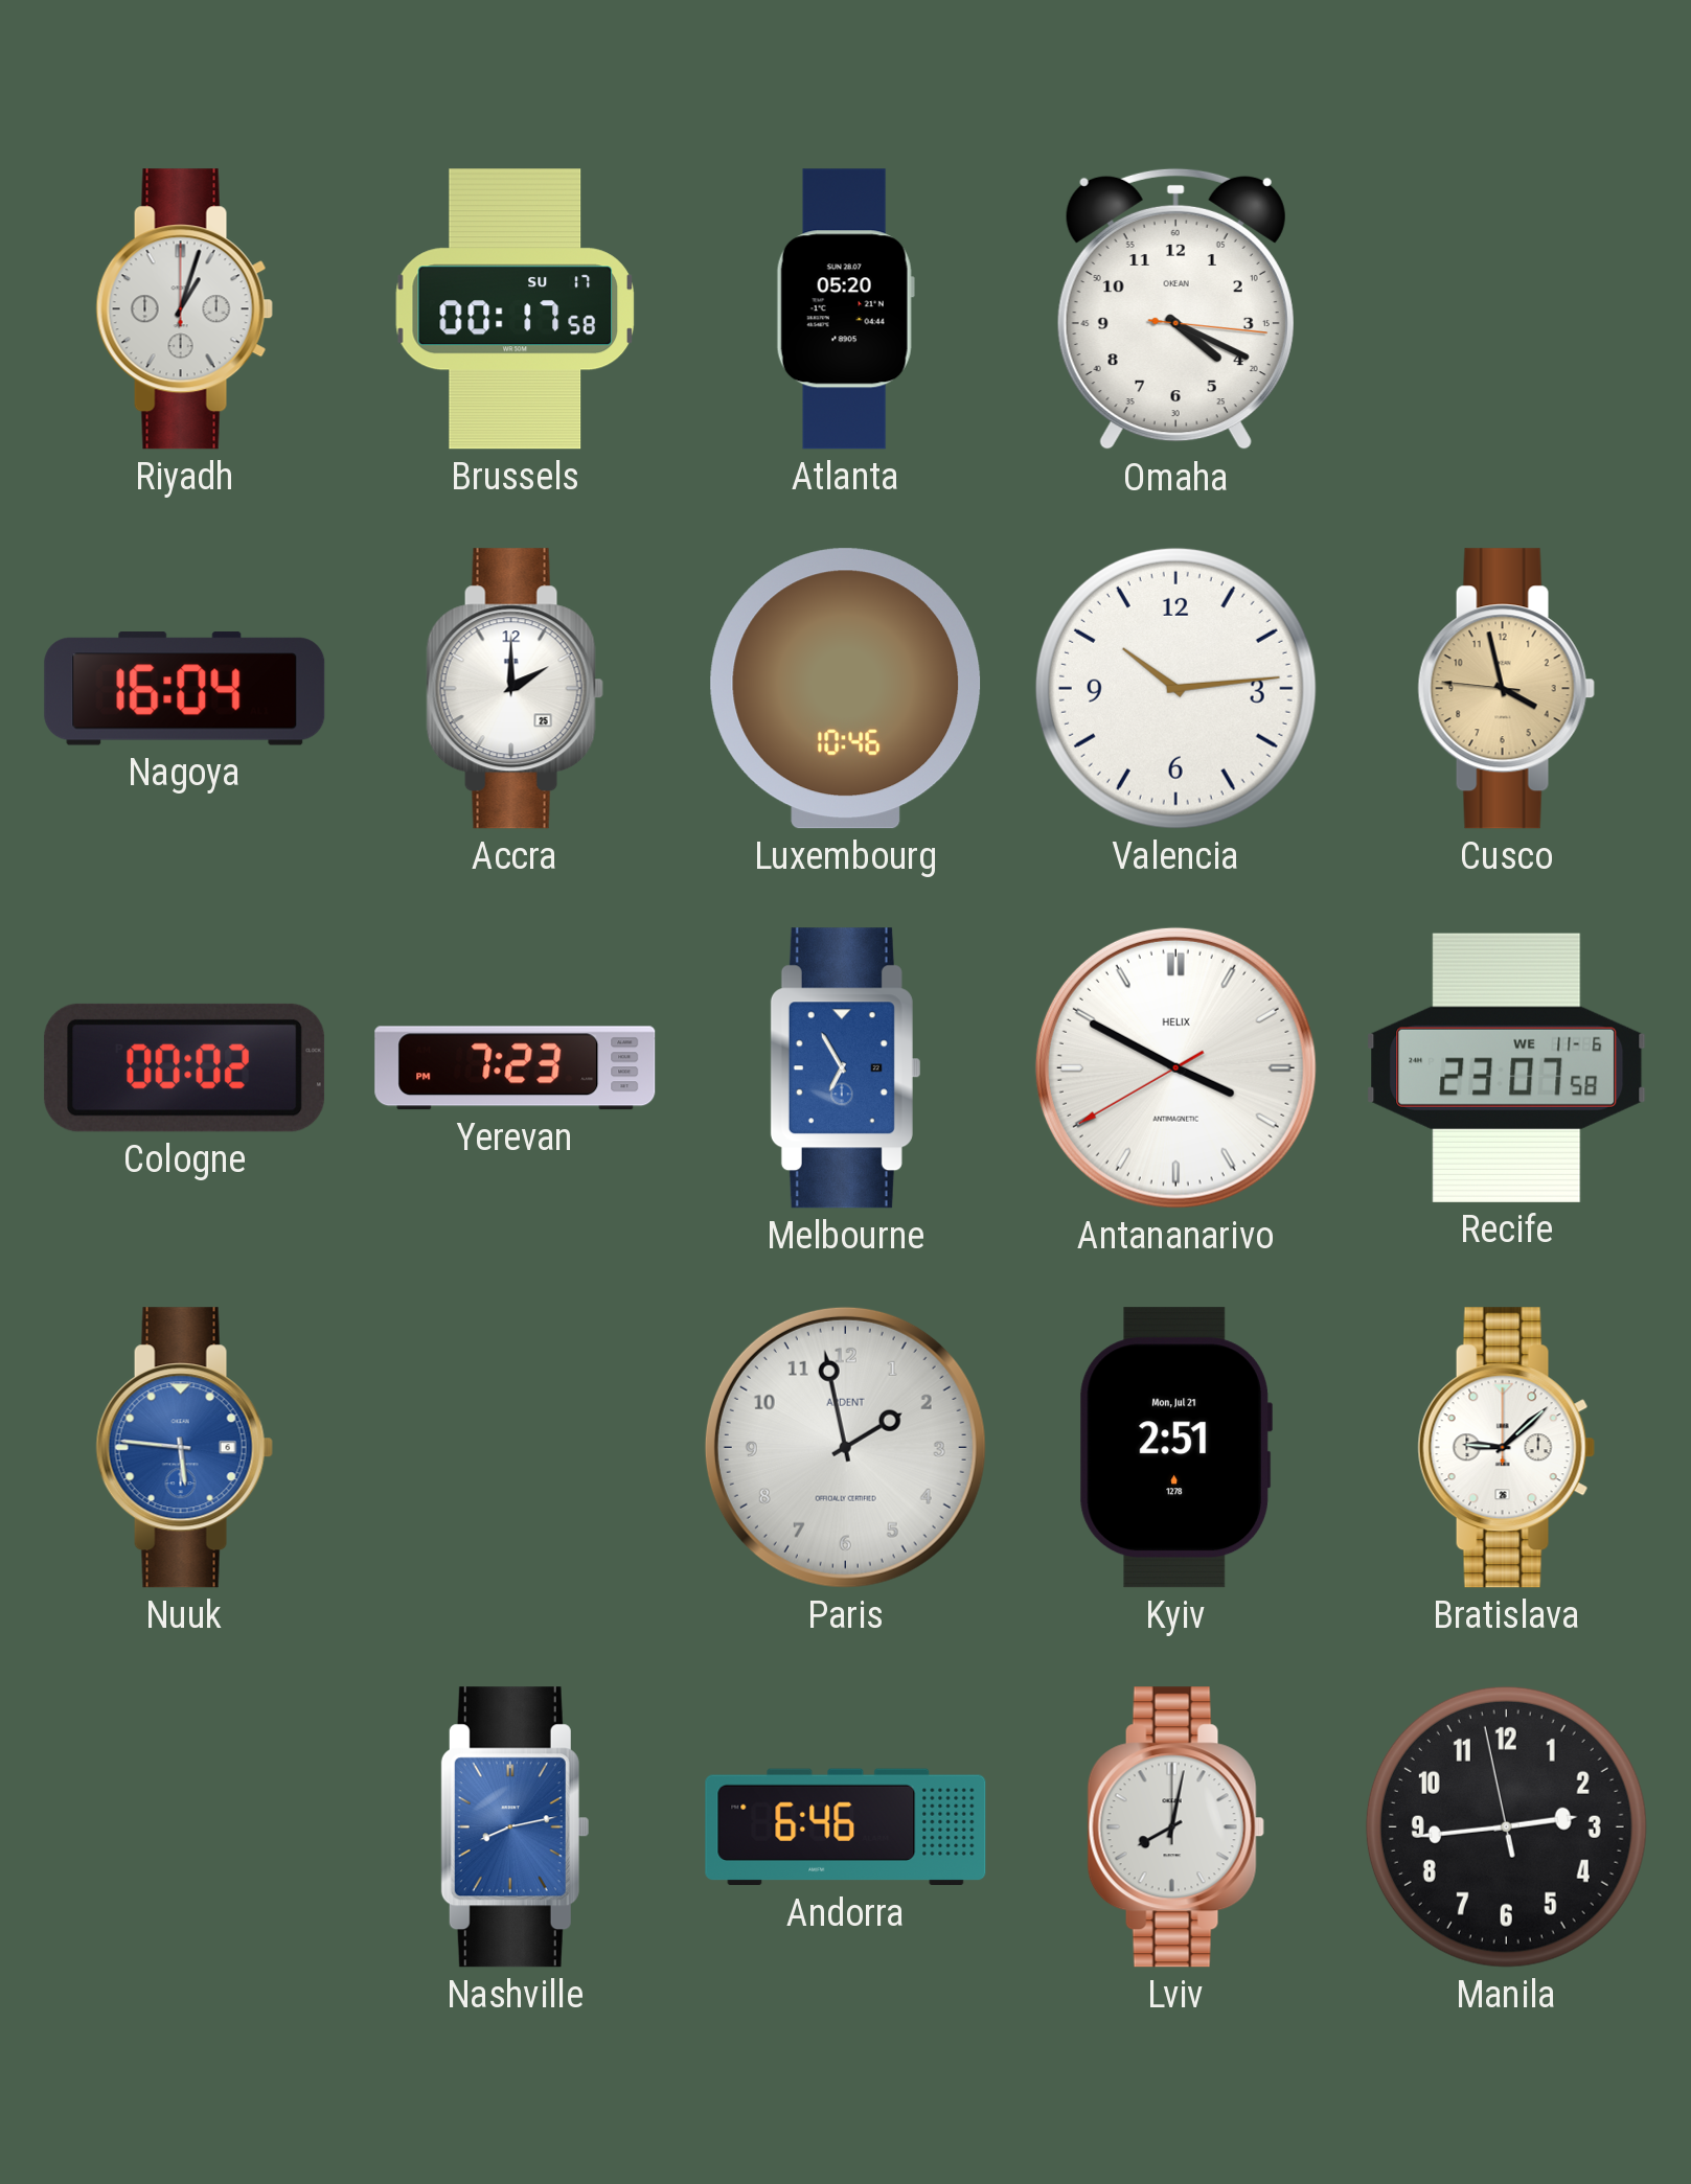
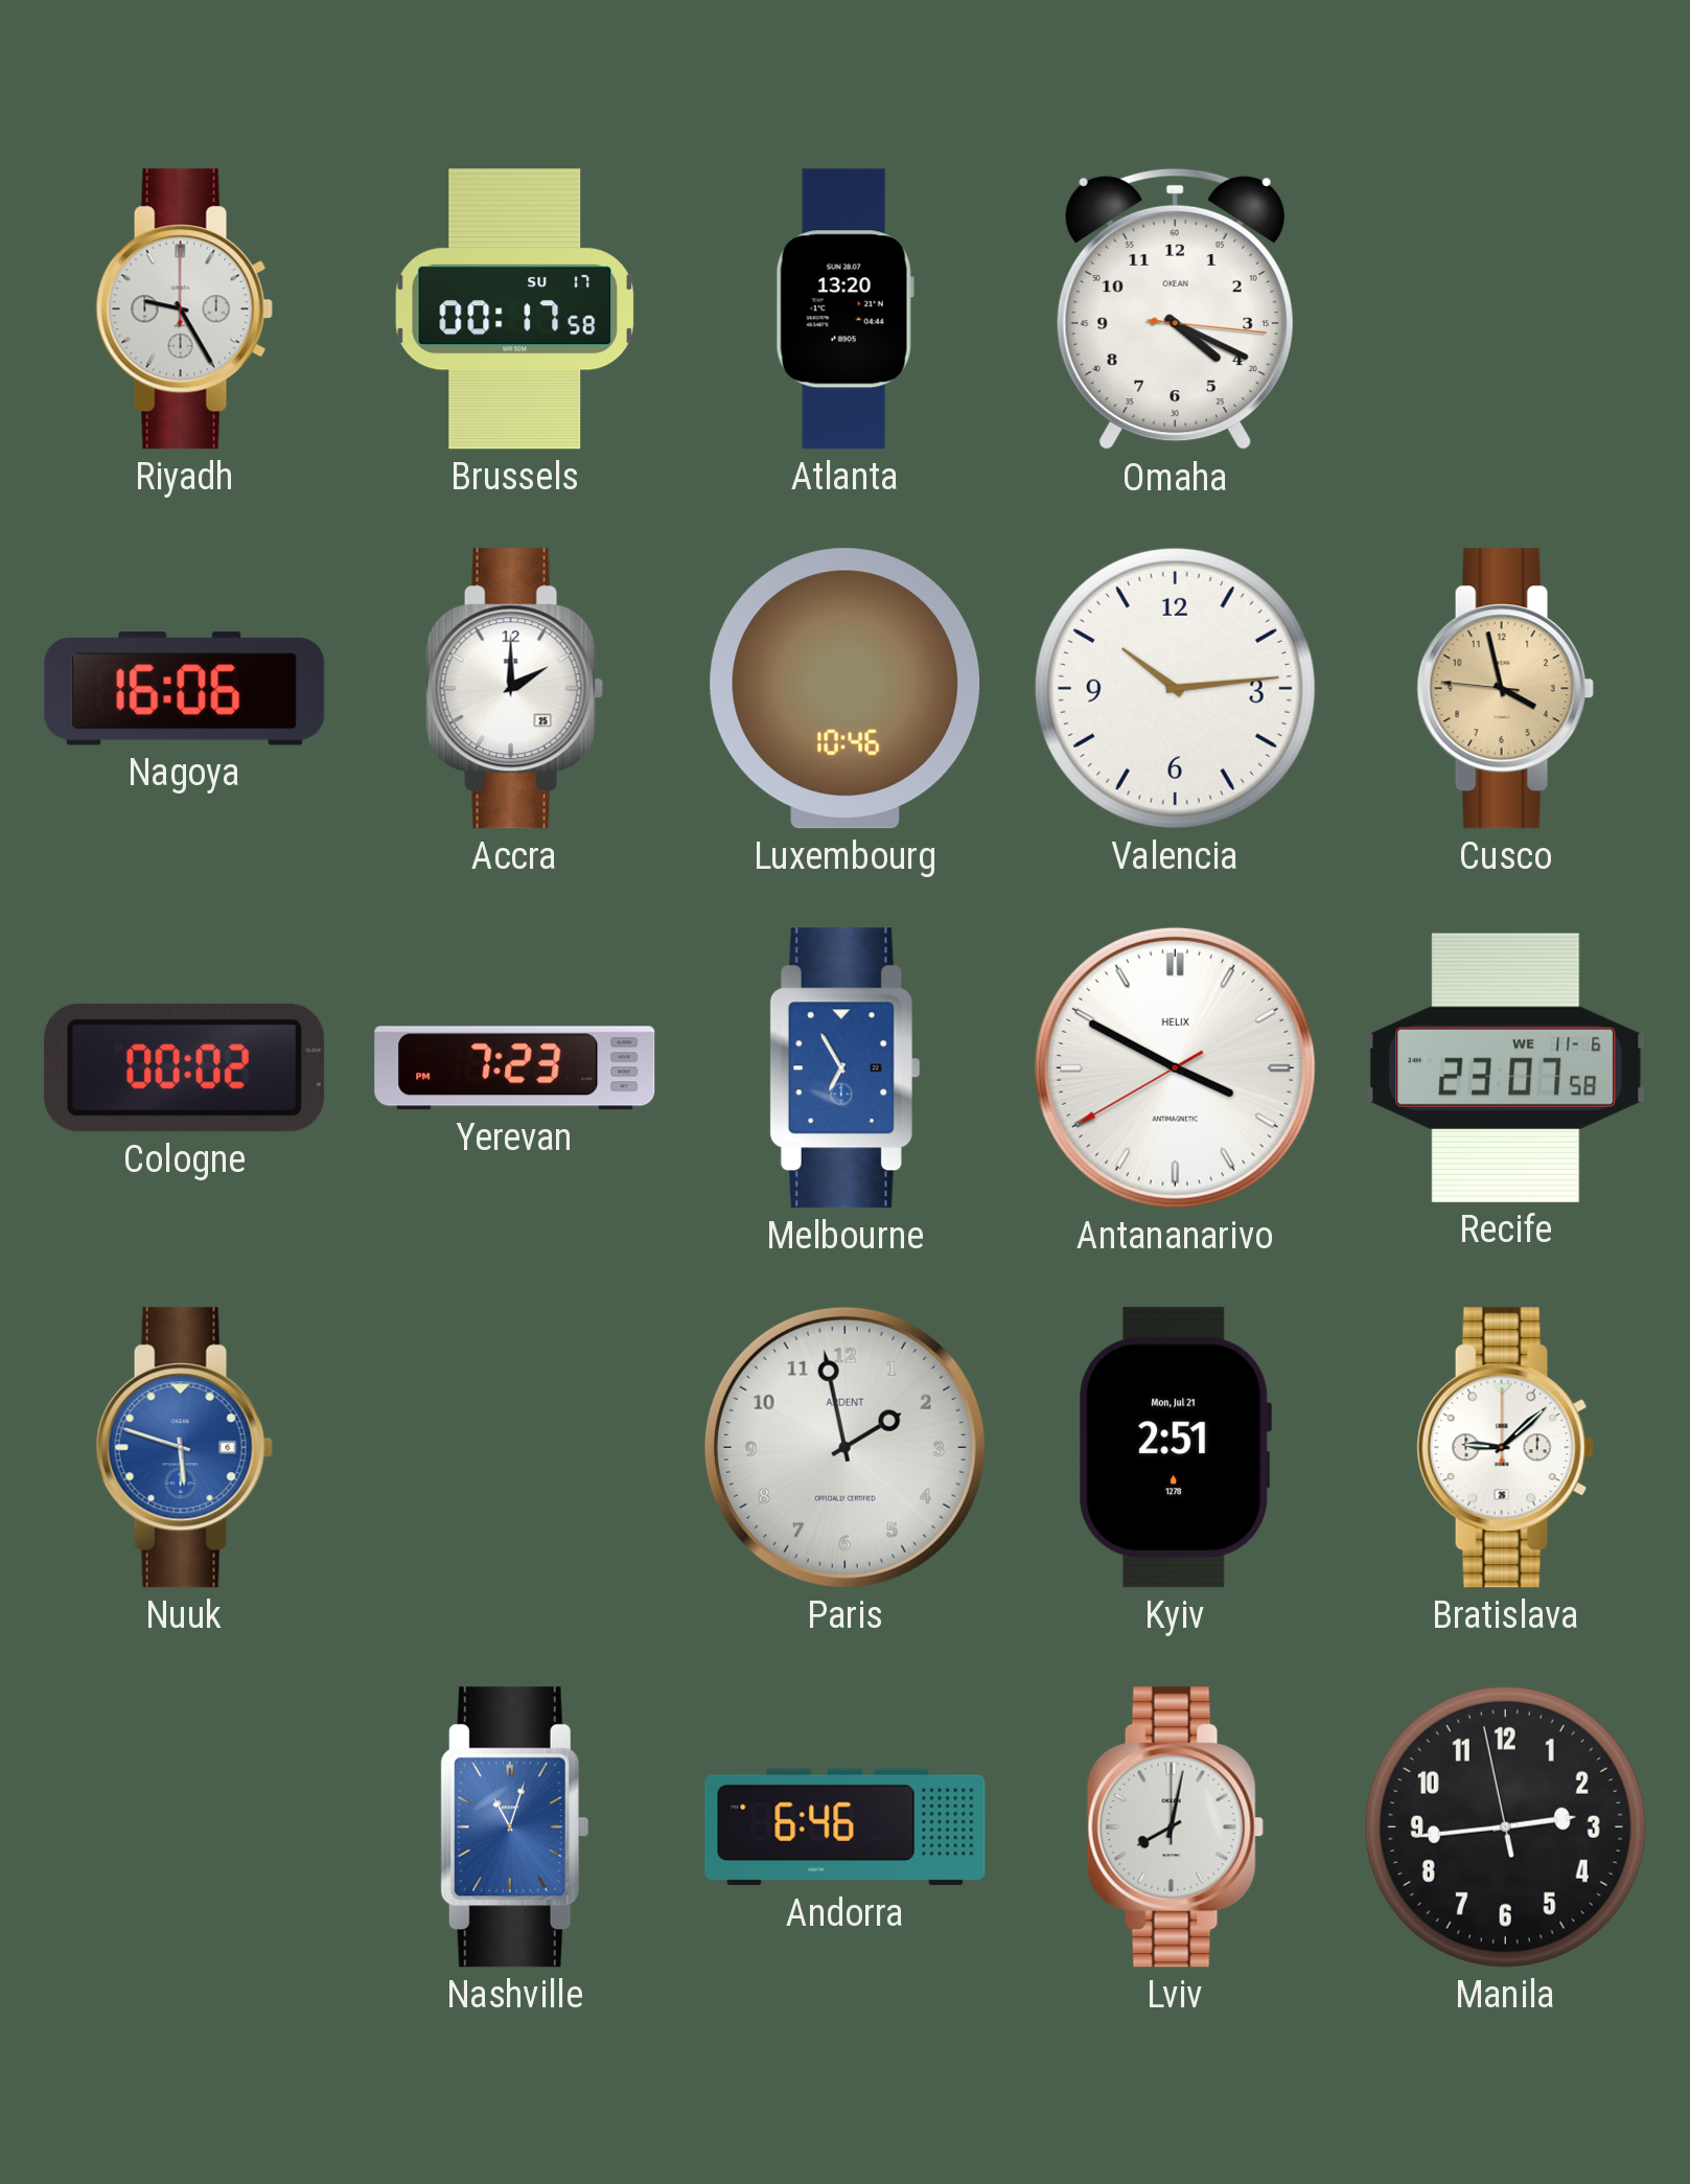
Riyadh: 1:03 -> 9:25
Atlanta: 05:20 -> 13:20
Nagoya: 16:04 -> 16:06
Nuuk: 5:46 -> 5:48
Nashville: 8:13 -> 11:03
